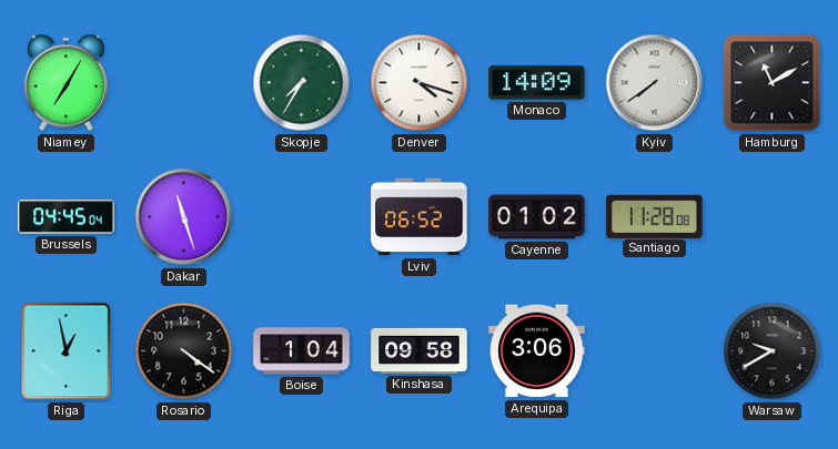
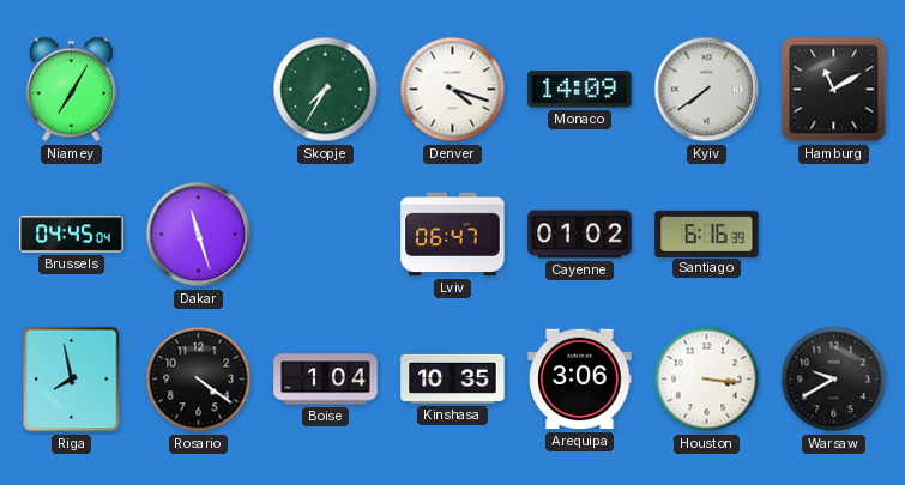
Lviv: 06:52 -> 06:47
Santiago: 11:28 -> 6:16
Riga: 12:58 -> 7:58
Kinshasa: 09:58 -> 10:35
Houston: none -> 3:16
